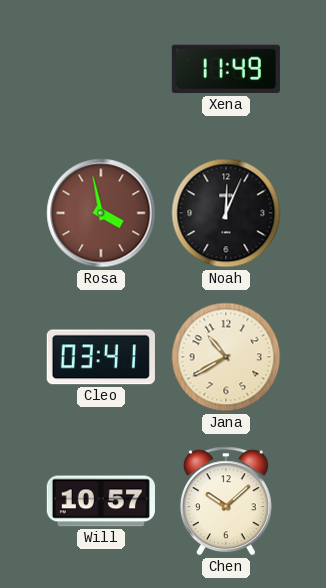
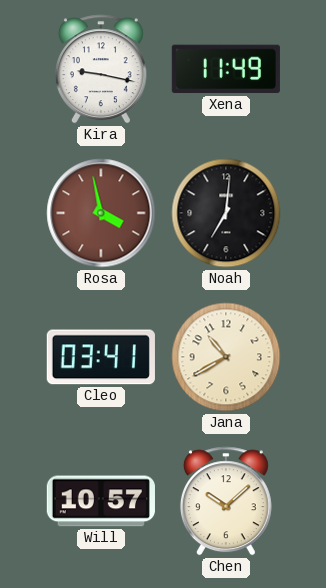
Kira: none -> 9:17
Noah: 12:04 -> 7:01
